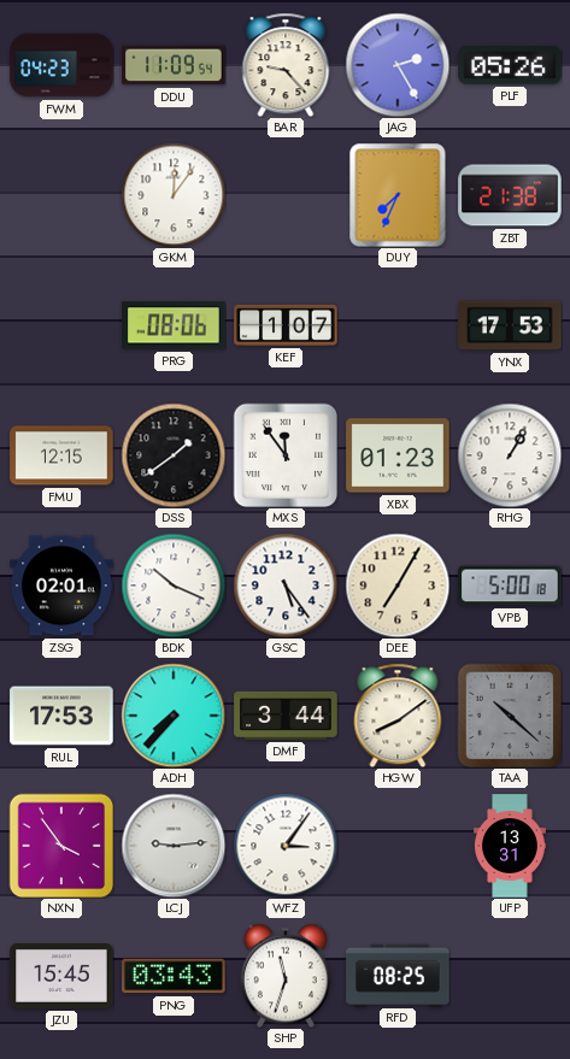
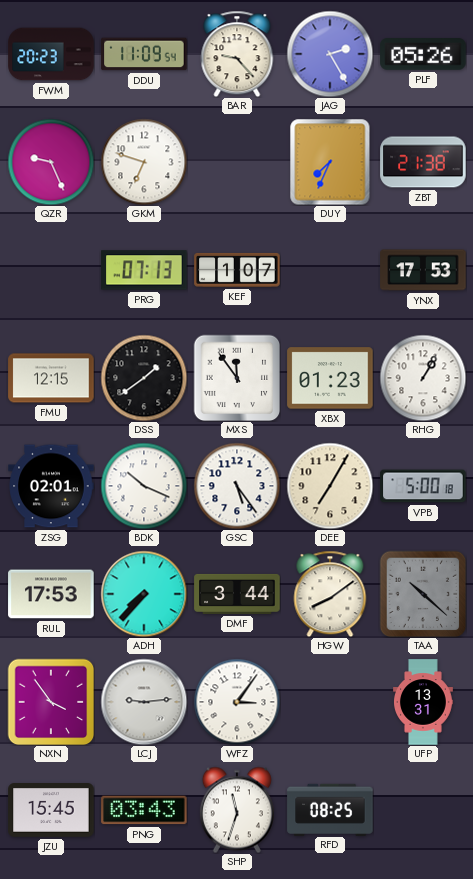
FWM: 04:23 -> 20:23
QZR: none -> 9:26
GKM: 12:06 -> 6:48
PRG: 08:06 -> 07:13
